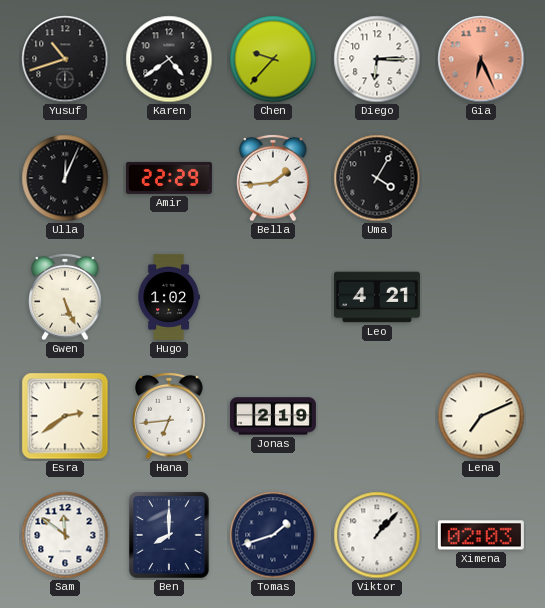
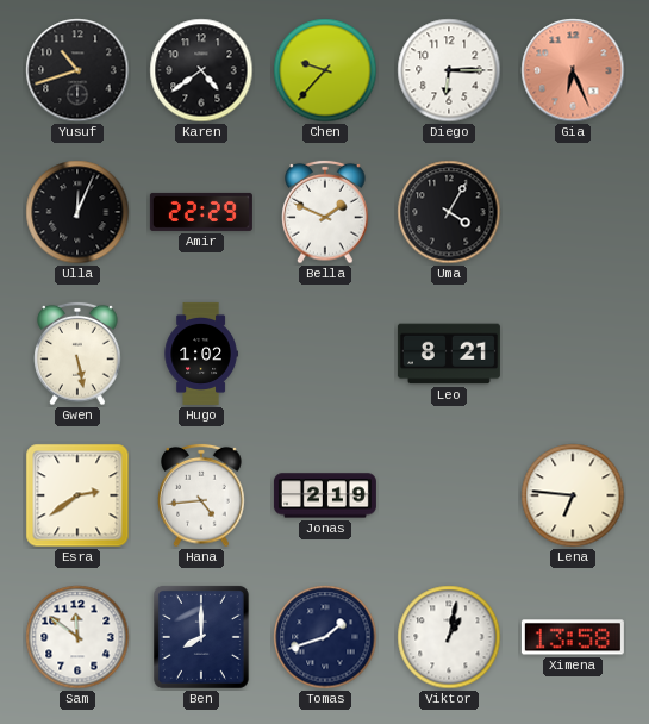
Bella: 1:44 -> 1:49
Gwen: 5:26 -> 5:28
Leo: 4:21 -> 8:21
Hana: 6:44 -> 4:44
Lena: 7:11 -> 6:46
Viktor: 1:07 -> 1:02
Ximena: 02:03 -> 13:58
